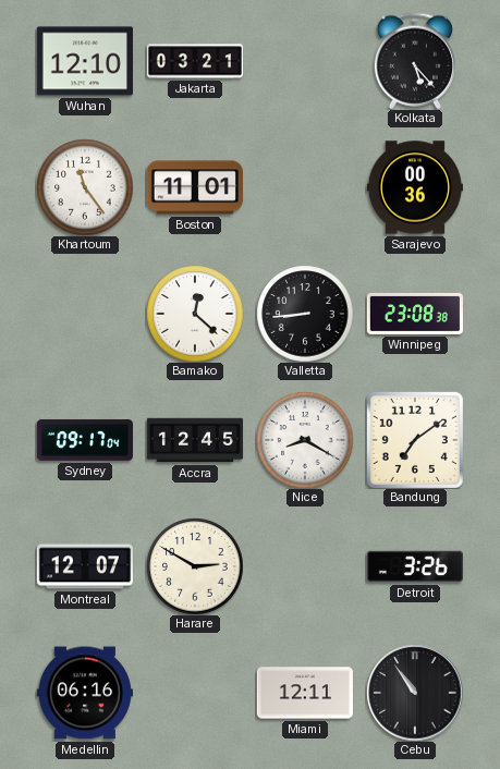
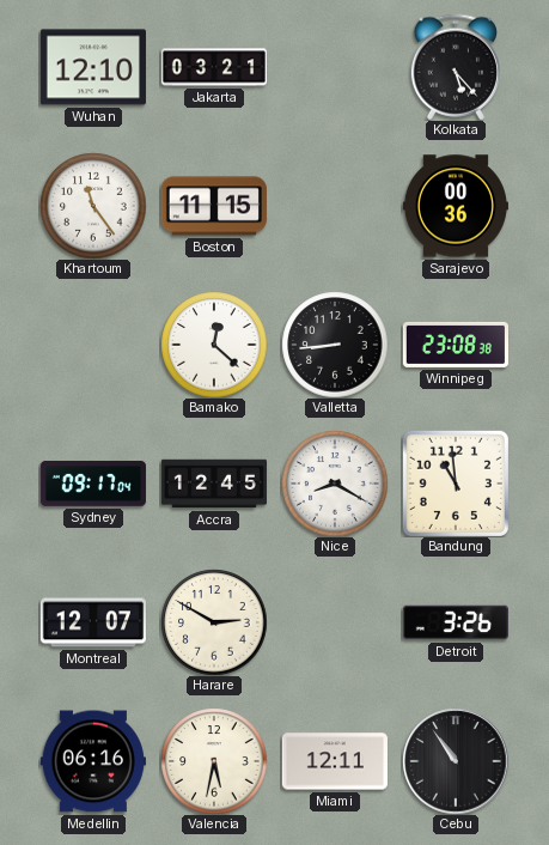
Boston: 11:01 -> 11:15
Bandung: 7:09 -> 10:59
Valencia: none -> 5:32
